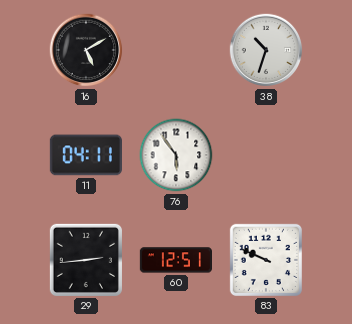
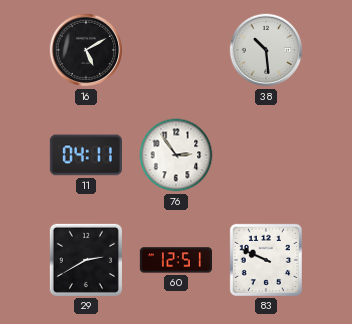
38: 10:33 -> 10:29
76: 5:54 -> 2:54
29: 2:44 -> 2:40
